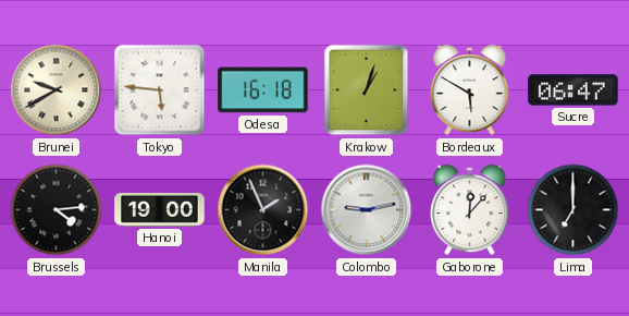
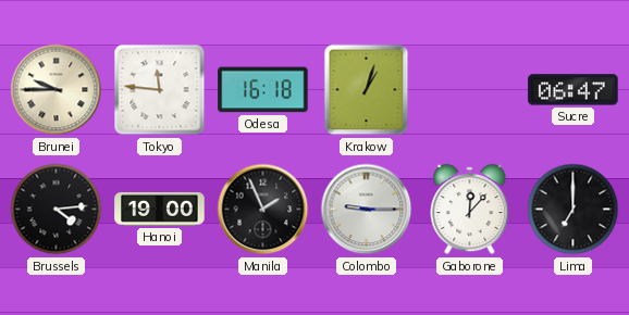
Brunei: 9:40 -> 9:45
Tokyo: 5:46 -> 11:46
Bordeaux: 5:50 -> none
Colombo: 9:13 -> 9:15
